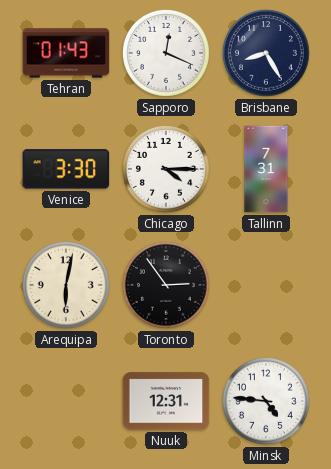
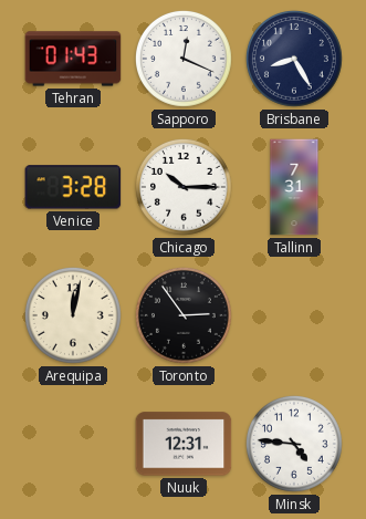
Venice: 3:30 -> 3:28
Chicago: 4:15 -> 10:15
Arequipa: 6:02 -> 12:02
